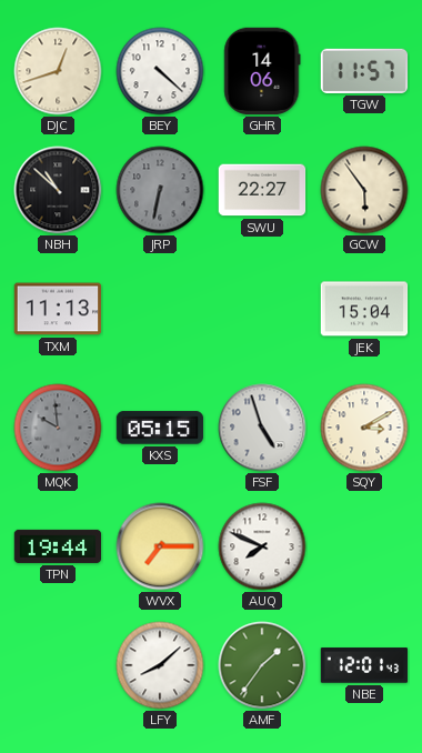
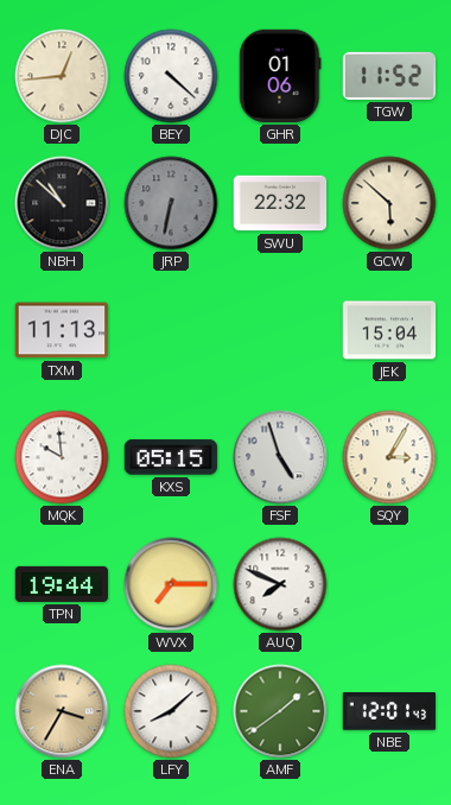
DJC: 12:42 -> 12:44
GHR: 14:06 -> 01:06
TGW: 11:57 -> 11:52
SWU: 22:27 -> 22:32
GCW: 5:54 -> 5:52
MQK dial: grey -> white
SQY: 3:10 -> 3:05
ENA: none -> 3:35
AMF: 1:36 -> 1:39
